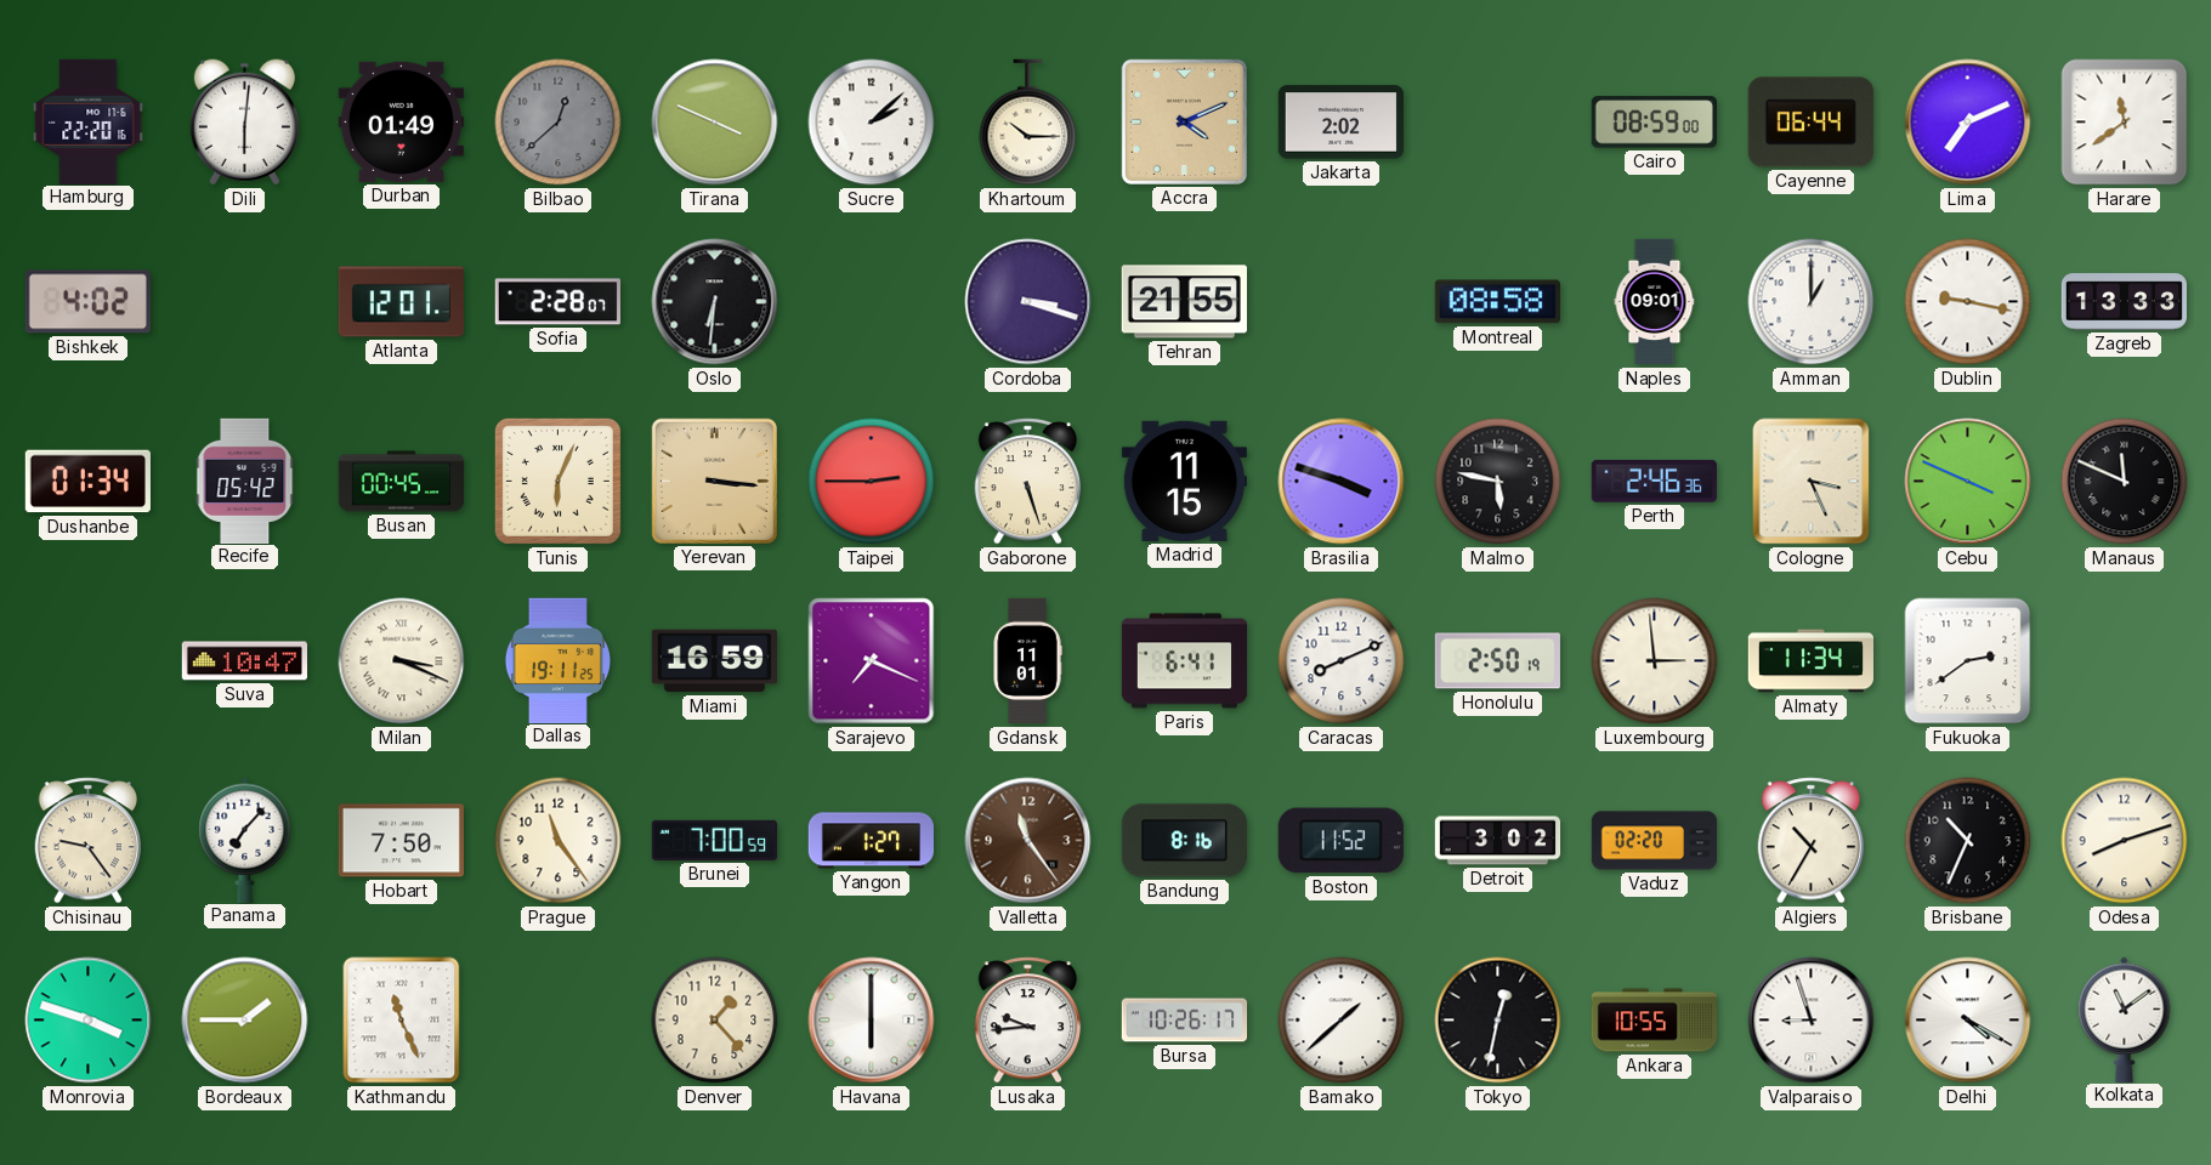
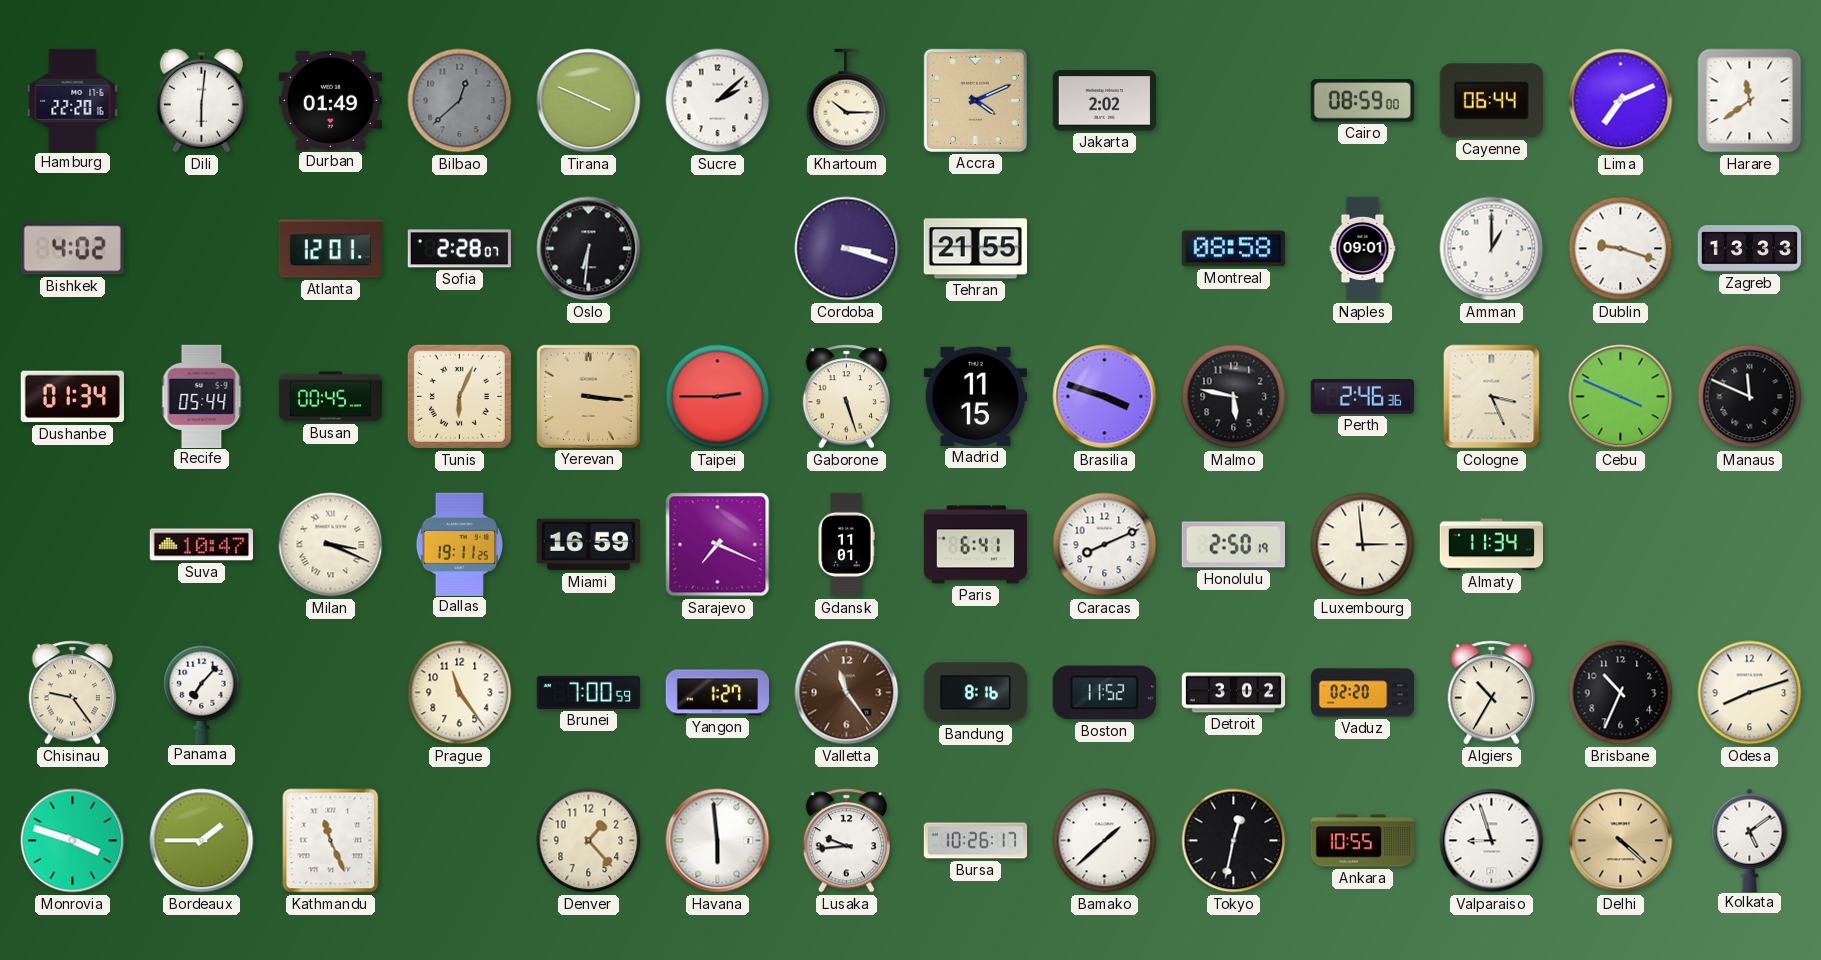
Dublin: 9:17 -> 9:18
Recife: 05:42 -> 05:44
Fukuoka: 2:39 -> none
Hobart: 7:50 -> none
Havana: 6:00 -> 5:59
Delhi: 4:20 -> 4:22
Delhi dial: white -> champagne
Kolkata: 11:09 -> 5:09
